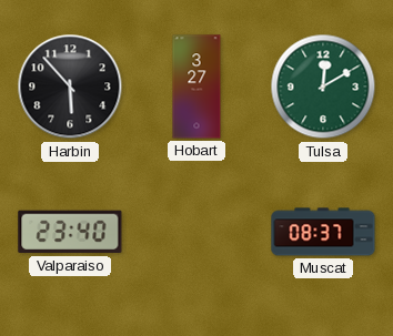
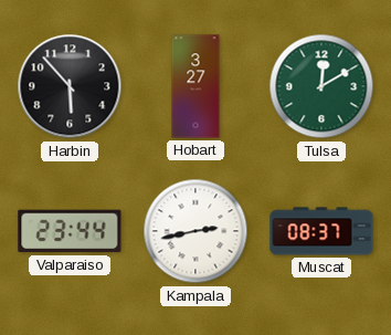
Valparaiso: 23:40 -> 23:44
Kampala: none -> 2:43
